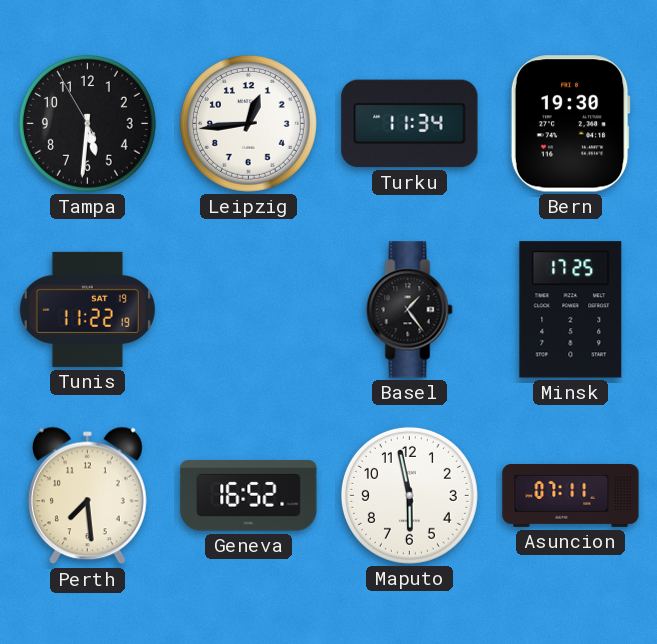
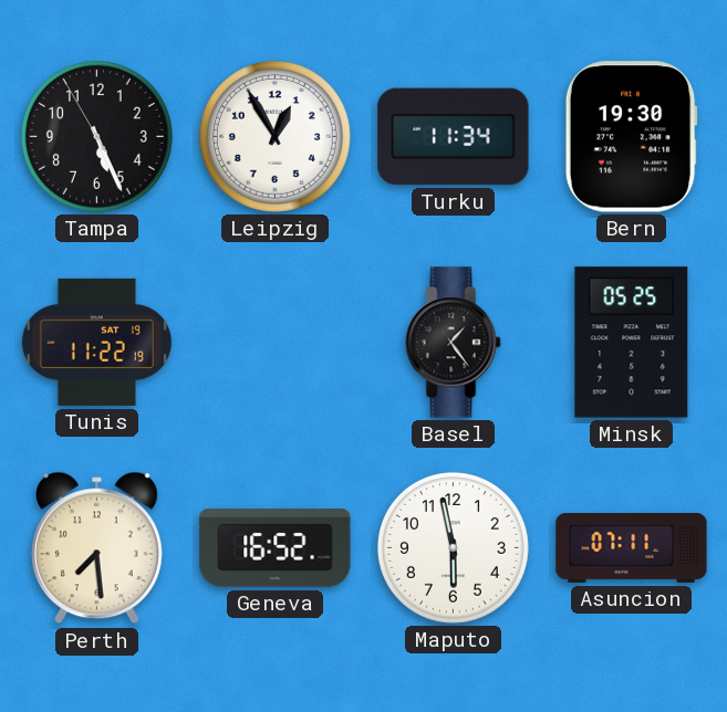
Tampa: 5:30 -> 5:25
Leipzig: 12:44 -> 12:55
Minsk: 17:25 -> 05:25
